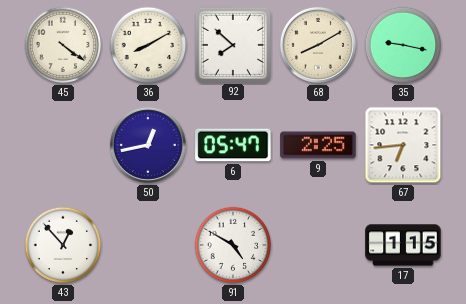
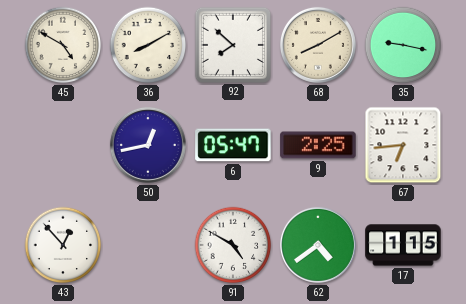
45: 4:21 -> 4:50
62: none -> 4:39
